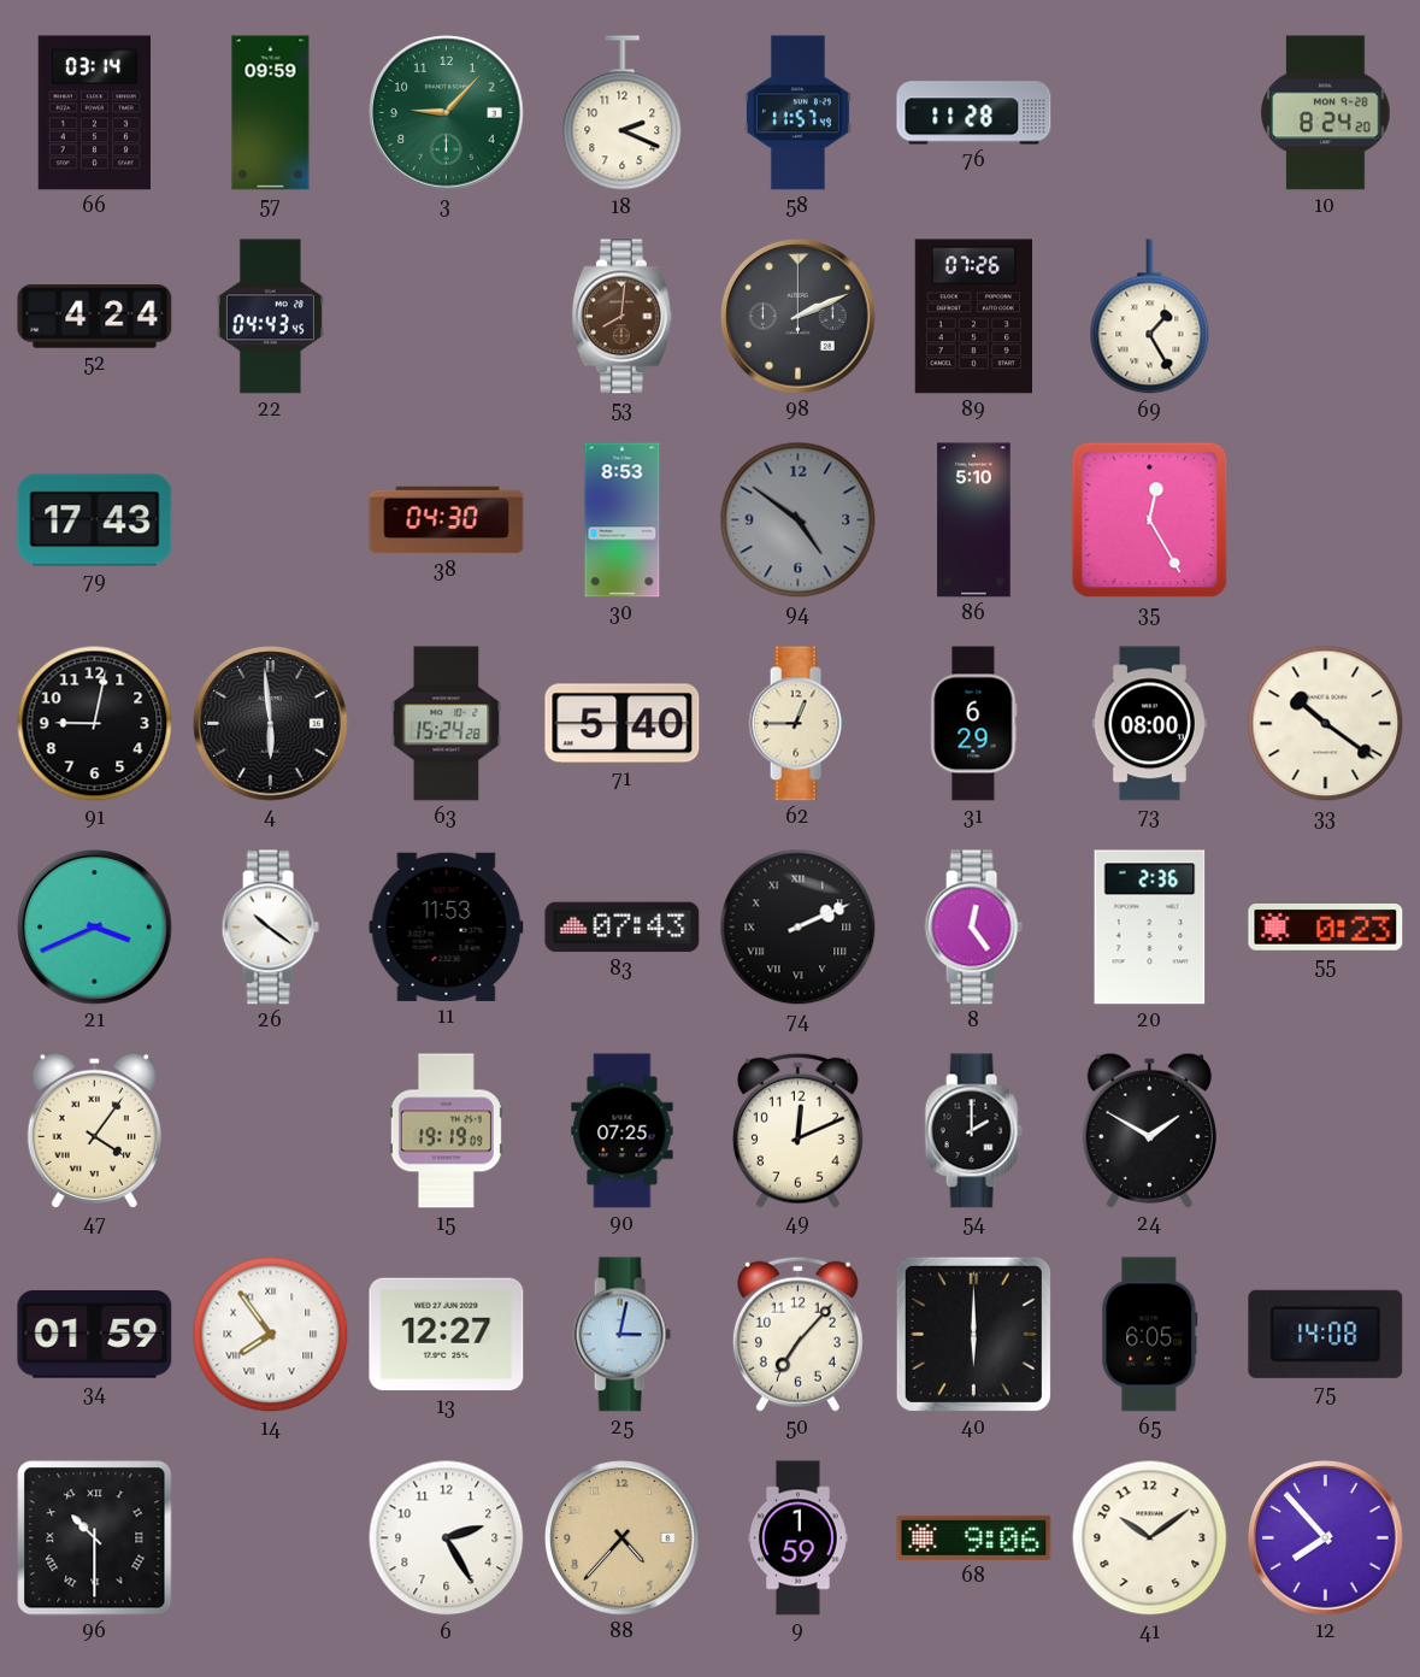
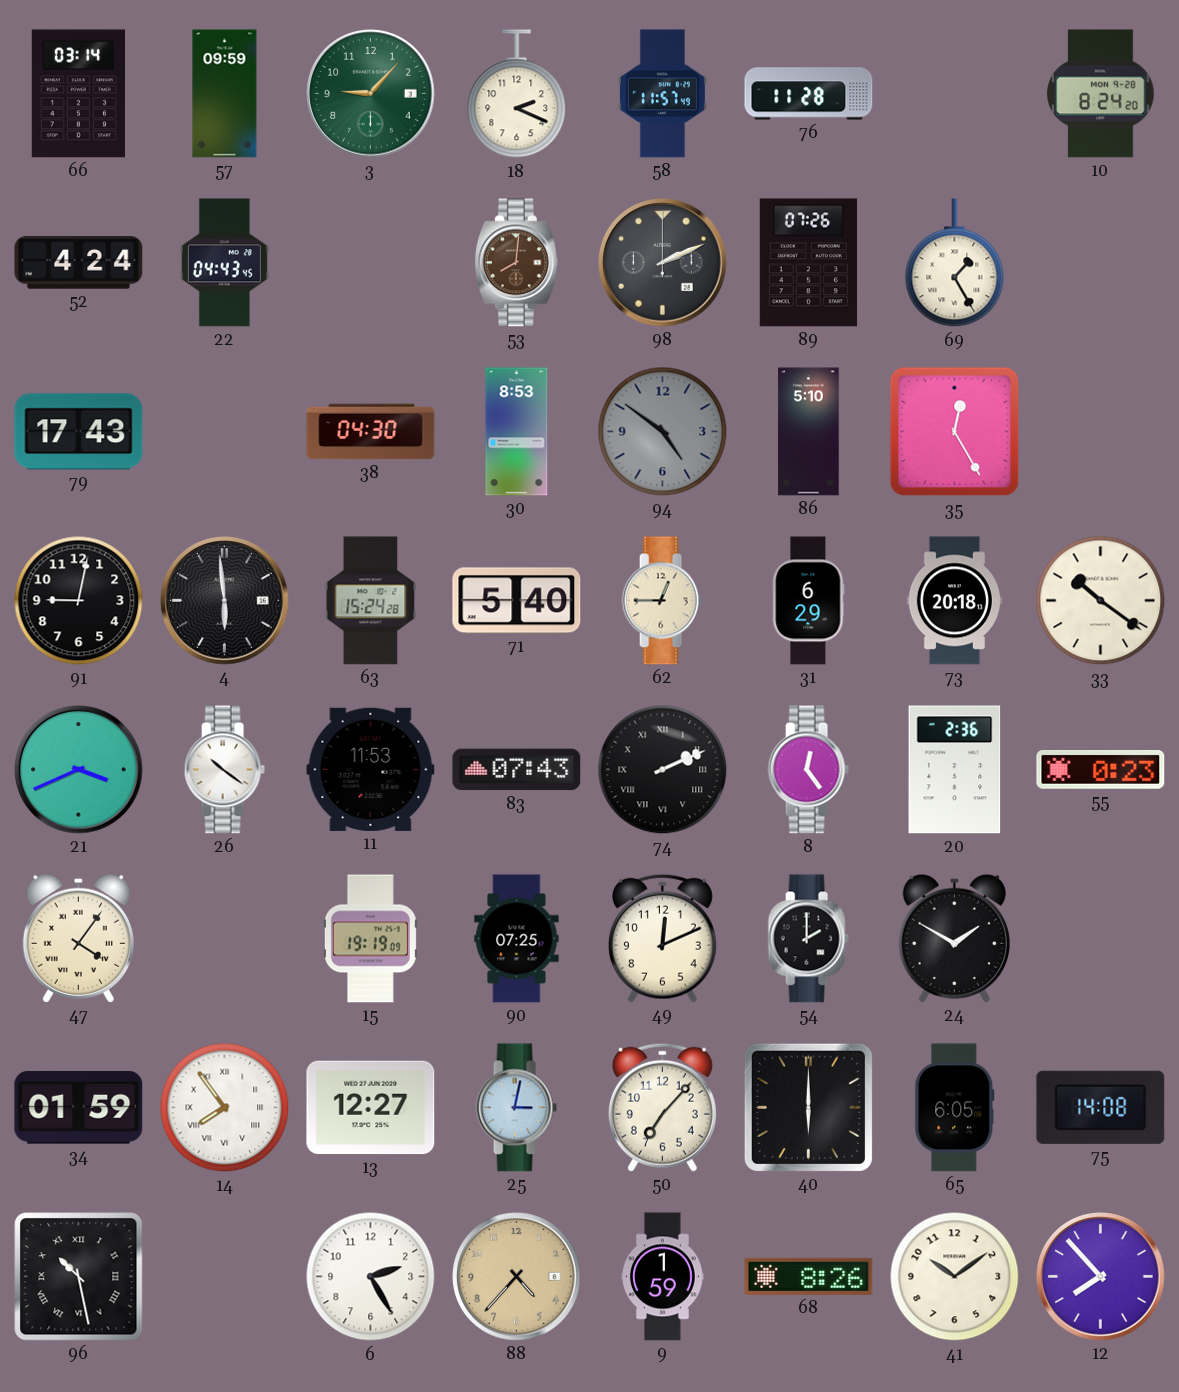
73: 08:00 -> 20:18
96: 10:30 -> 10:28
68: 9:06 -> 8:26
